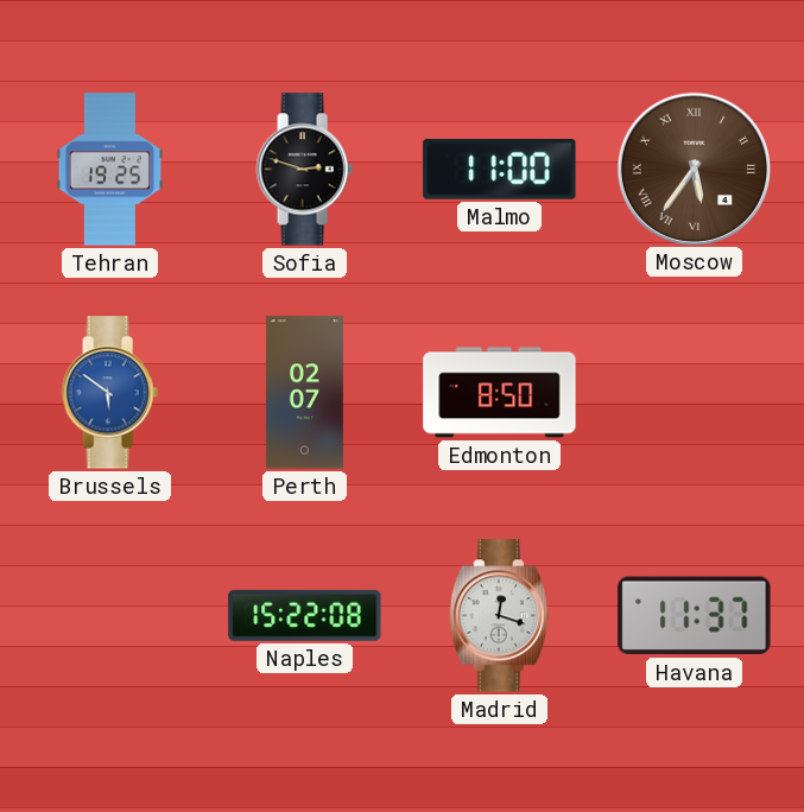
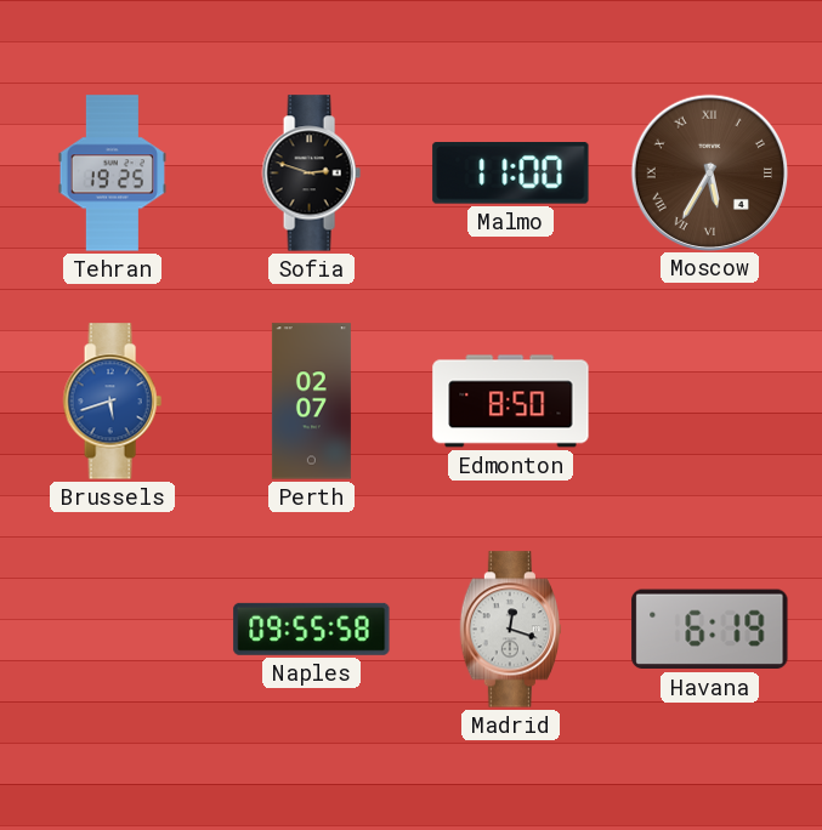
Moscow: 5:36 -> 5:35
Brussels: 5:51 -> 5:42
Naples: 15:22 -> 09:55
Havana: 11:37 -> 6:19
